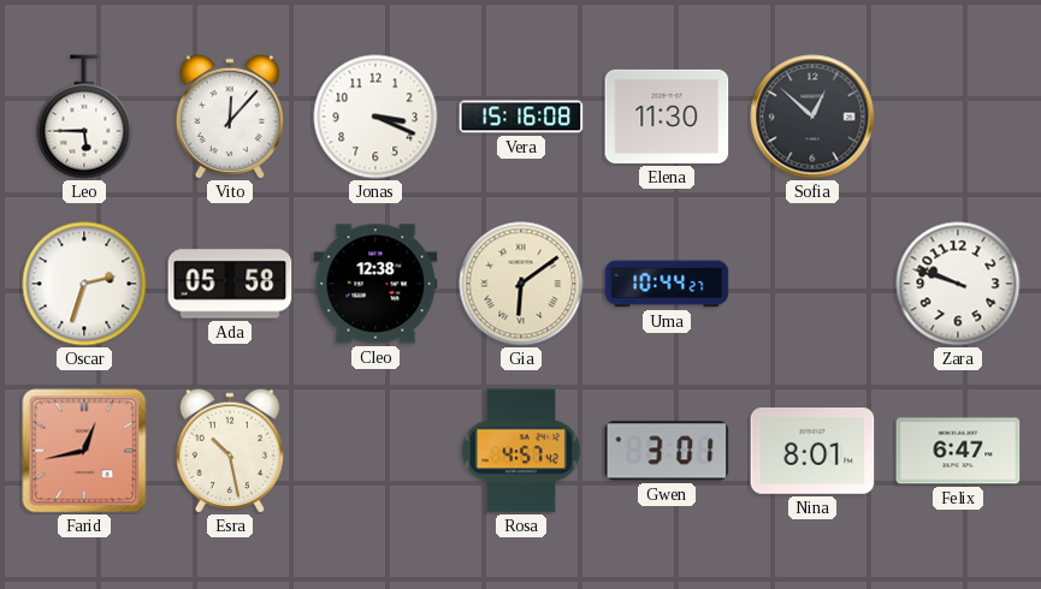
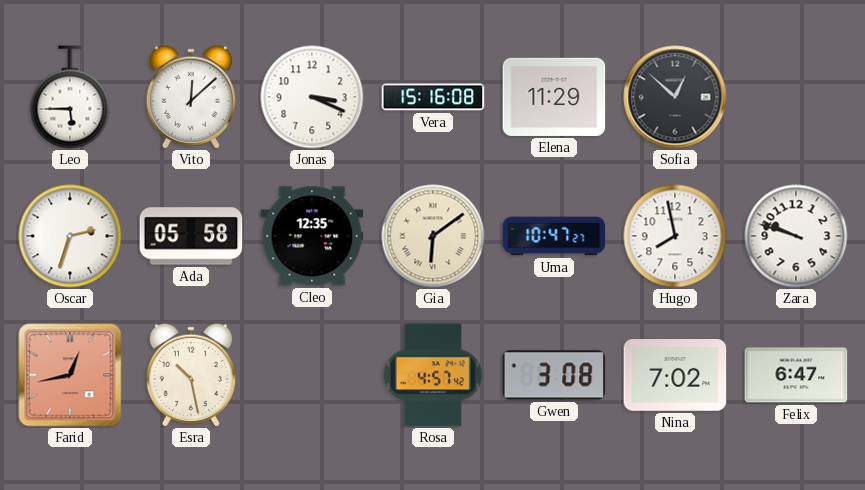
Vito: 12:07 -> 12:08
Elena: 11:30 -> 11:29
Cleo: 12:38 -> 12:35
Uma: 10:44 -> 10:47
Hugo: none -> 7:58
Gwen: 3:01 -> 3:08
Nina: 8:01 -> 7:02
